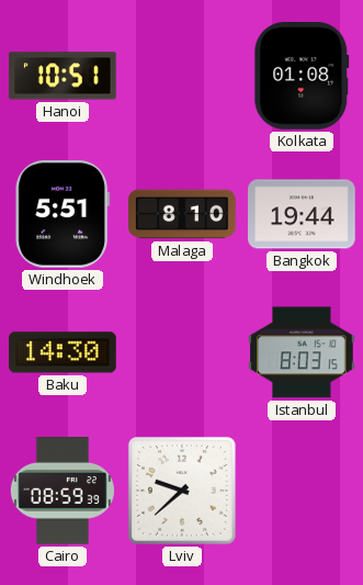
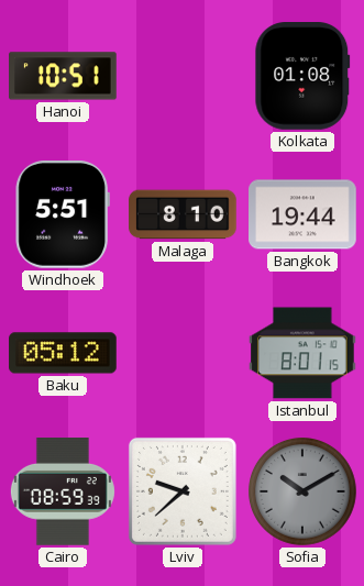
Baku: 14:30 -> 05:12
Istanbul: 8:03 -> 8:01
Sofia: none -> 10:10
